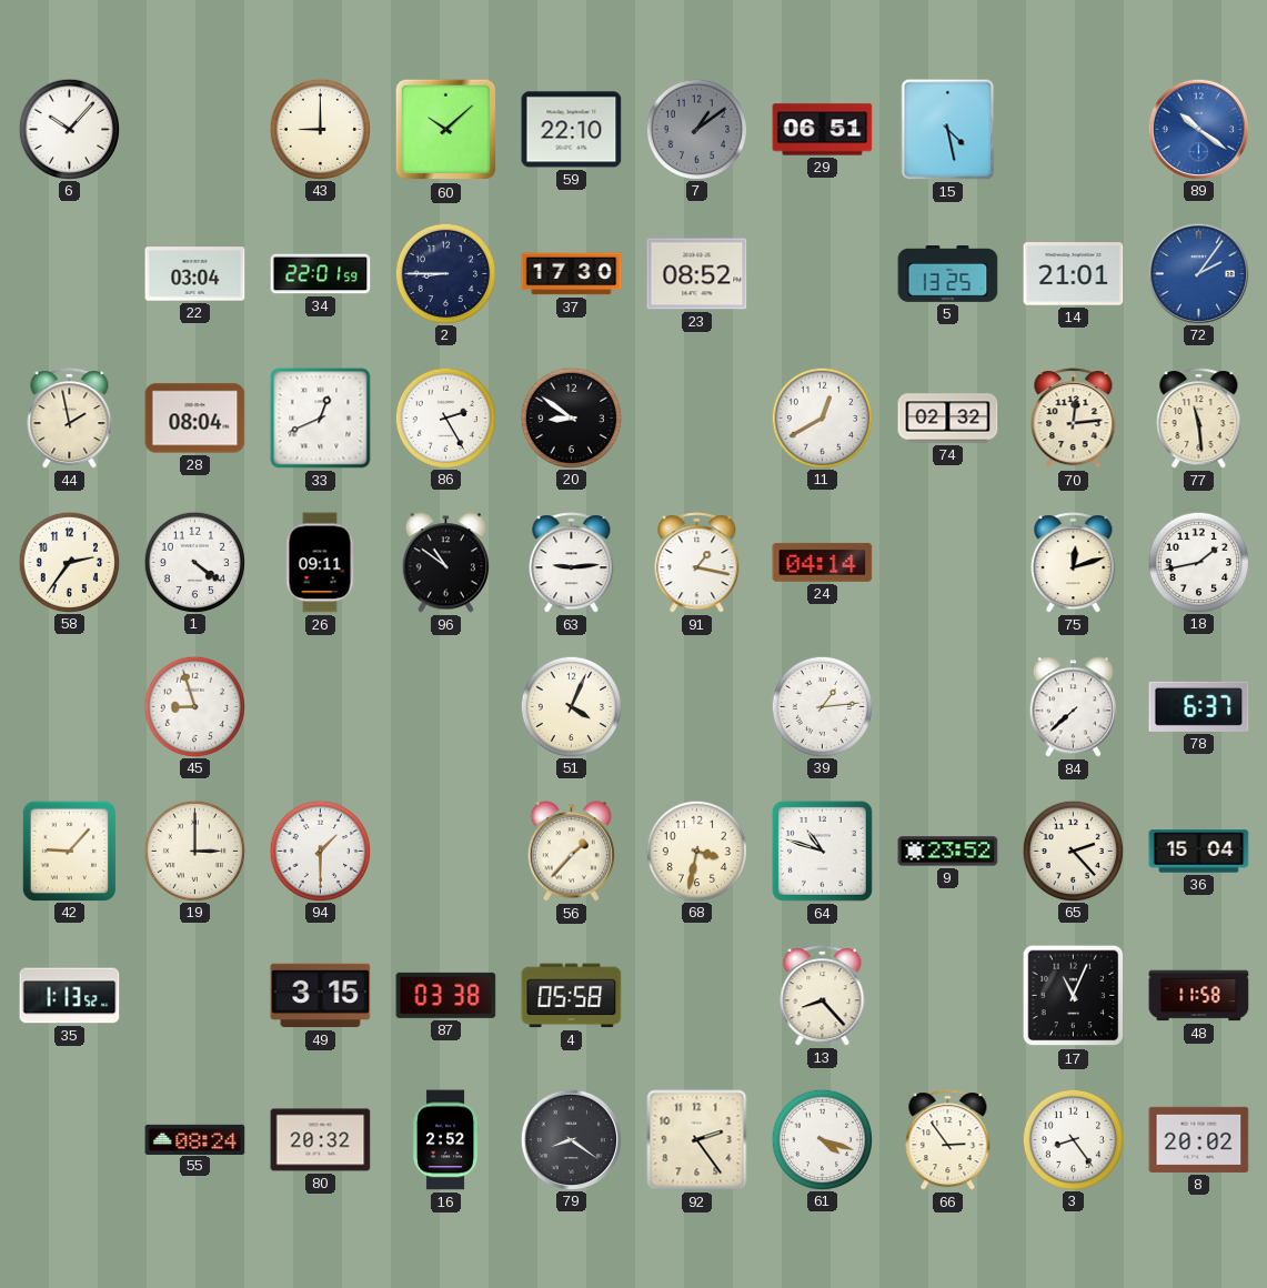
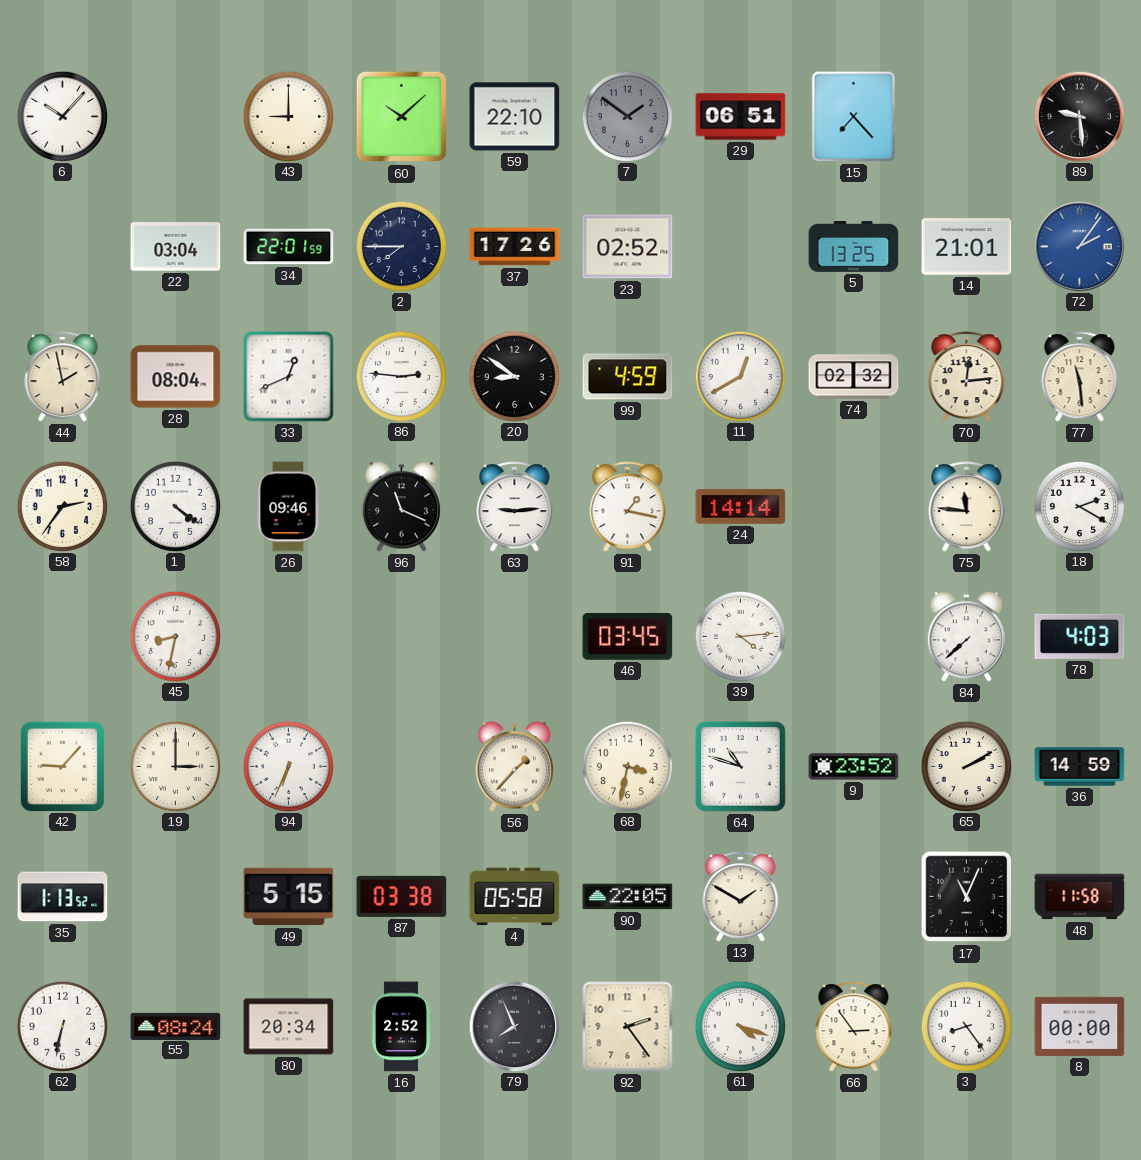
7: 1:09 -> 1:51
15: 4:28 -> 7:23
89: 10:21 -> 9:29
89 dial: blue -> black
2: 8:45 -> 7:45
37: 17:30 -> 17:26
23: 08:52 -> 02:52
86: 2:25 -> 2:46
99: none -> 4:59
26: 09:11 -> 09:46
96: 10:51 -> 11:19
24: 04:14 -> 14:14
75: 12:12 -> 11:46
18: 1:43 -> 2:20
45: 8:57 -> 8:32
51: 4:04 -> none
46: none -> 03:45
39: 1:14 -> 4:14
78: 6:37 -> 4:03
94: 1:30 -> 6:34
65: 2:23 -> 2:10
36: 15:04 -> 14:59
49: 3:15 -> 5:15
90: none -> 22:05
13: 8:23 -> 1:50
62: none -> 6:32
80: 20:32 -> 20:34
79: 8:21 -> 7:56
8: 20:02 -> 00:00
